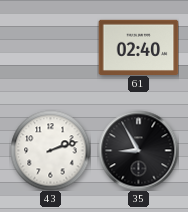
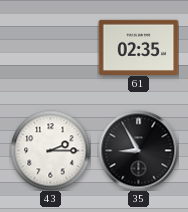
61: 02:40 -> 02:35
43: 2:12 -> 2:15
